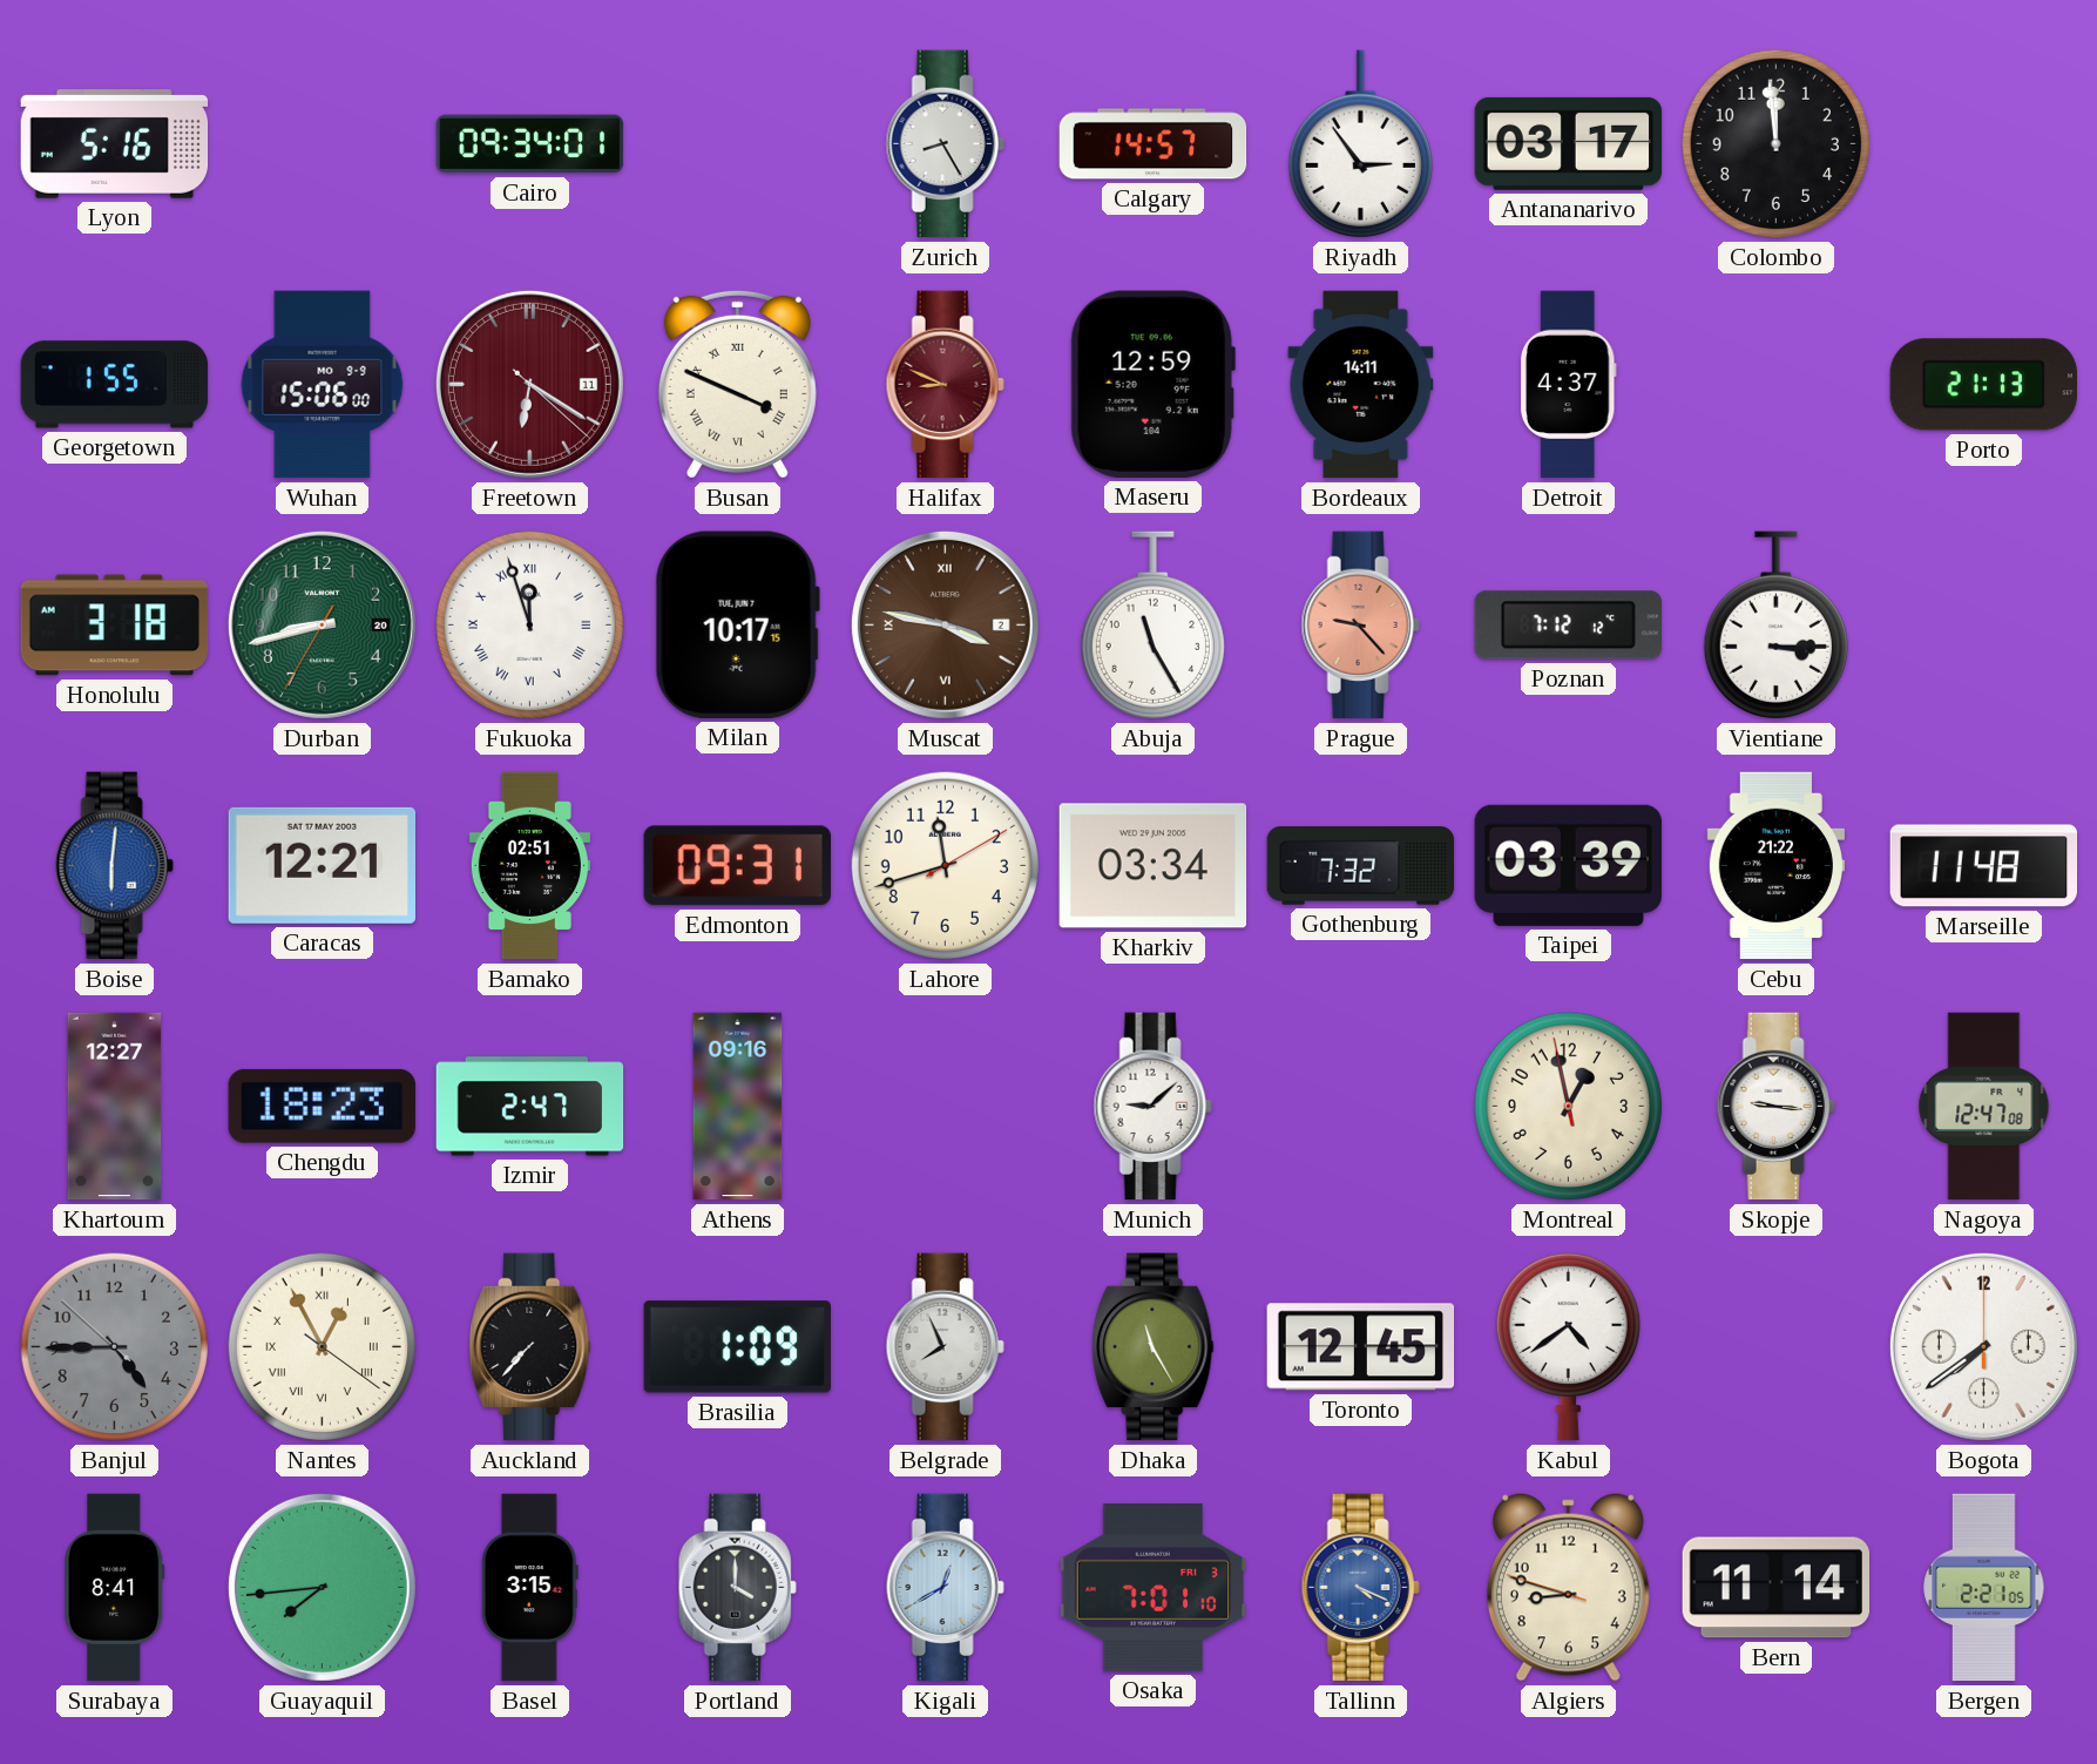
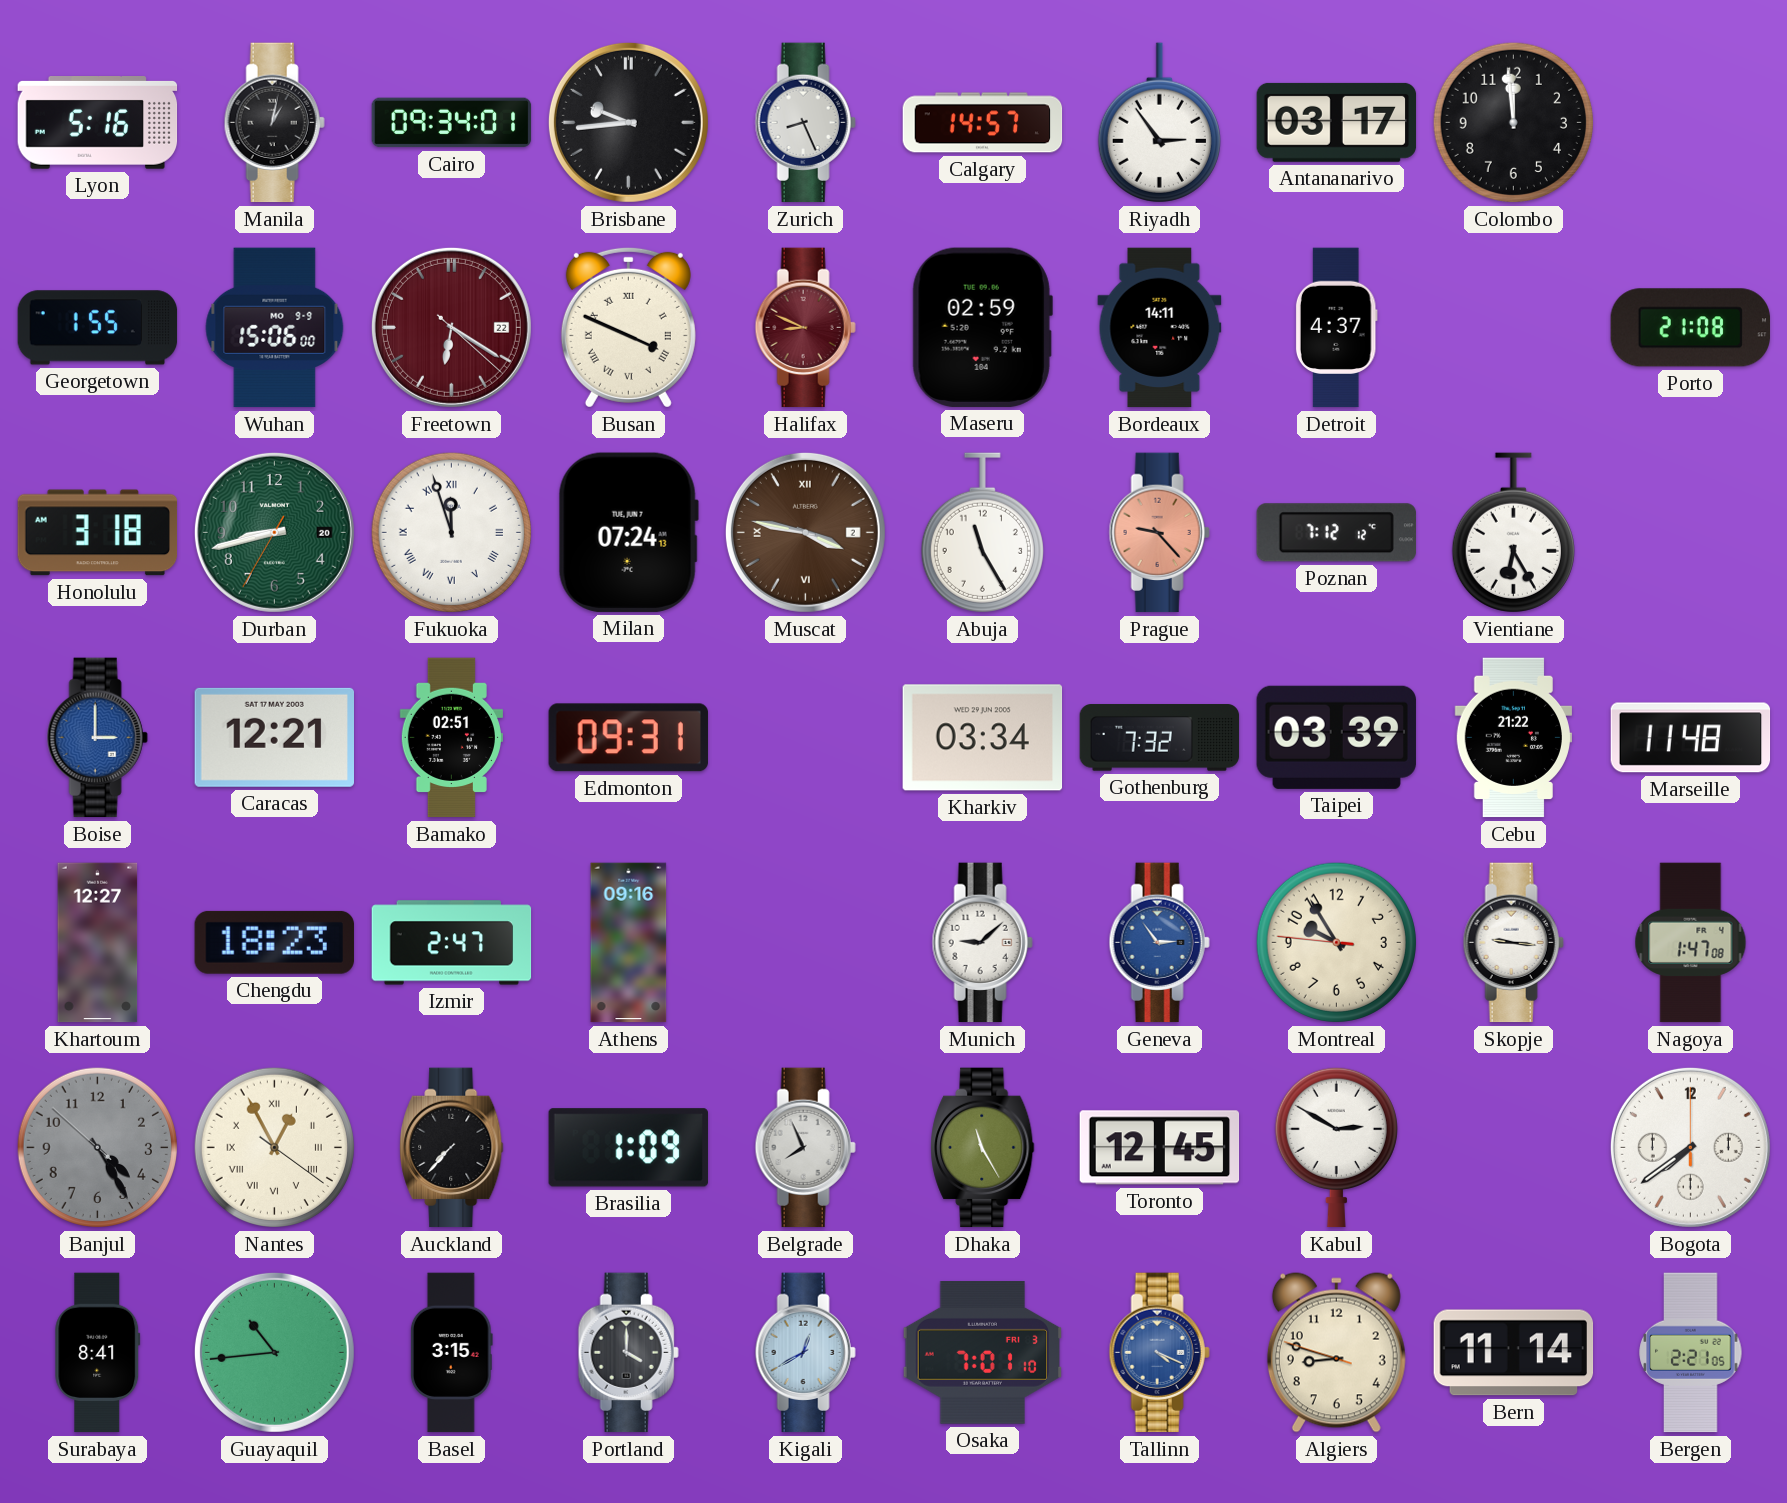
Manila: none -> 1:02
Brisbane: none -> 9:44
Zurich: 8:25 -> 8:26
Freetown date: 11 -> 22
Maseru: 12:59 -> 02:59
Porto: 21:13 -> 21:08
Milan: 10:17 -> 07:24
Vientiane: 3:15 -> 6:25
Boise: 6:01 -> 3:00
Lahore: 11:42 -> none
Geneva: none -> 2:54
Montreal: 12:57 -> 9:54
Nagoya: 12:47 -> 1:47
Banjul: 4:44 -> 4:24
Kabul: 4:39 -> 2:50
Guayaquil: 7:44 -> 10:44
